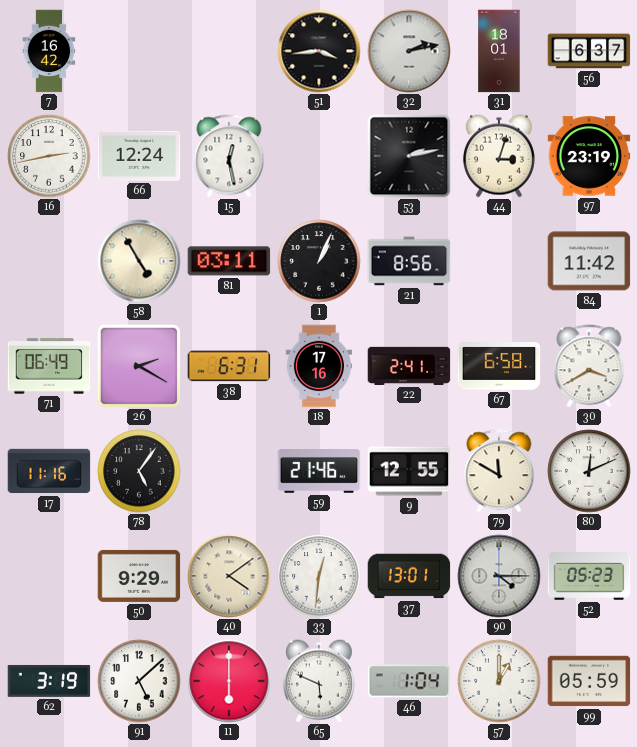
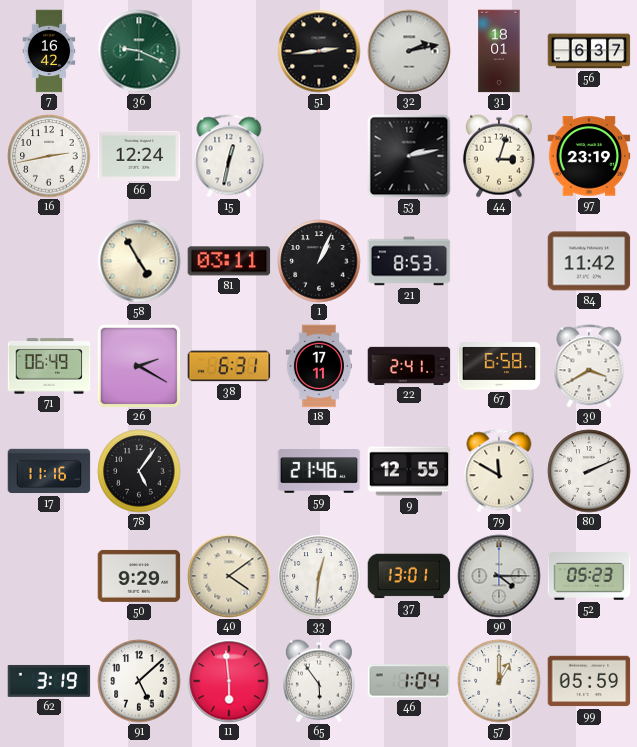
36: none -> 9:19
51: 3:44 -> 2:44
15: 12:28 -> 12:32
21: 8:56 -> 8:53
18: 17:16 -> 17:11
80: 12:11 -> 2:11
11: 6:00 -> 5:59
65: 5:49 -> 5:54
